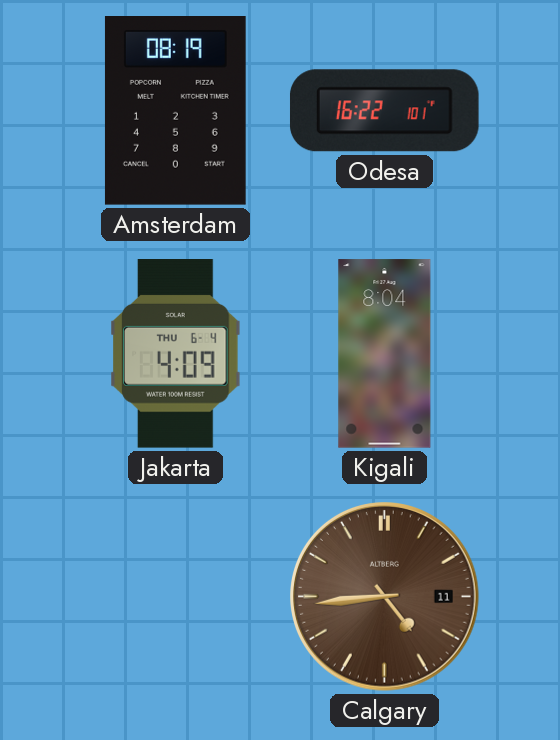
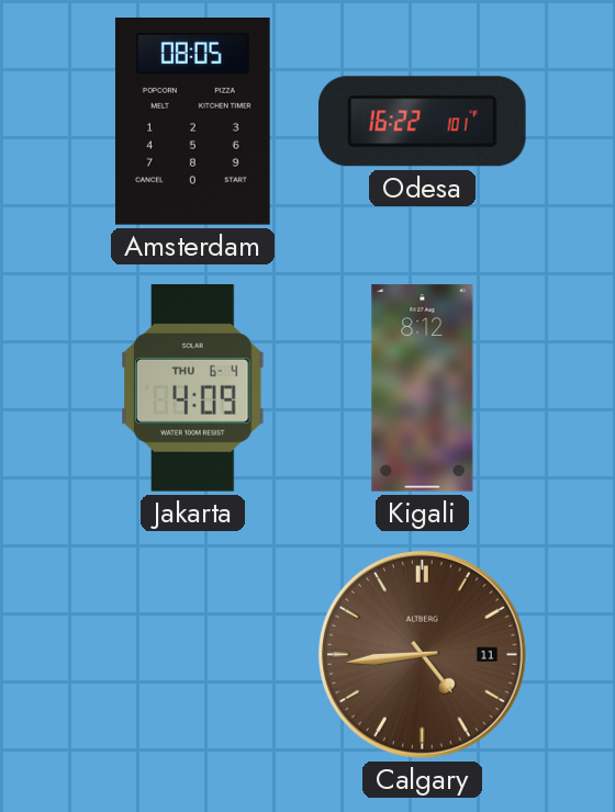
Amsterdam: 08:19 -> 08:05
Kigali: 8:04 -> 8:12
